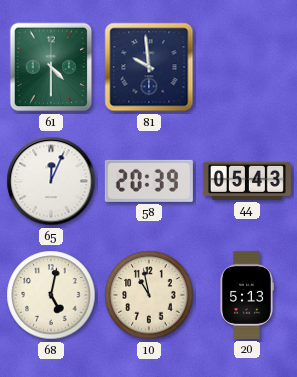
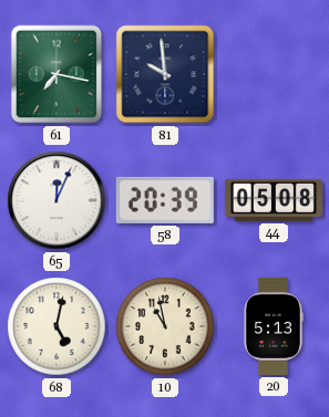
61: 4:30 -> 7:17
44: 05:43 -> 05:08
